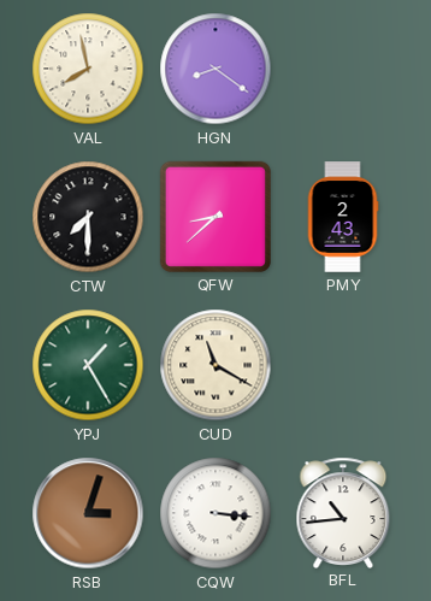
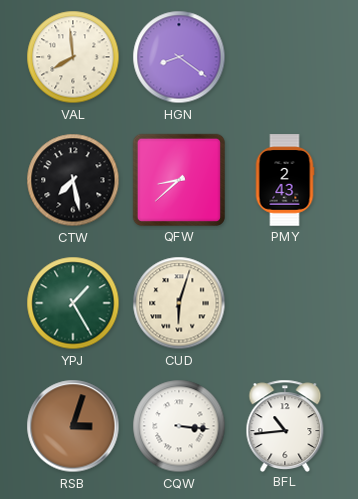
VAL: 7:58 -> 7:59
CTW: 7:30 -> 7:28
CUD: 11:20 -> 6:03
